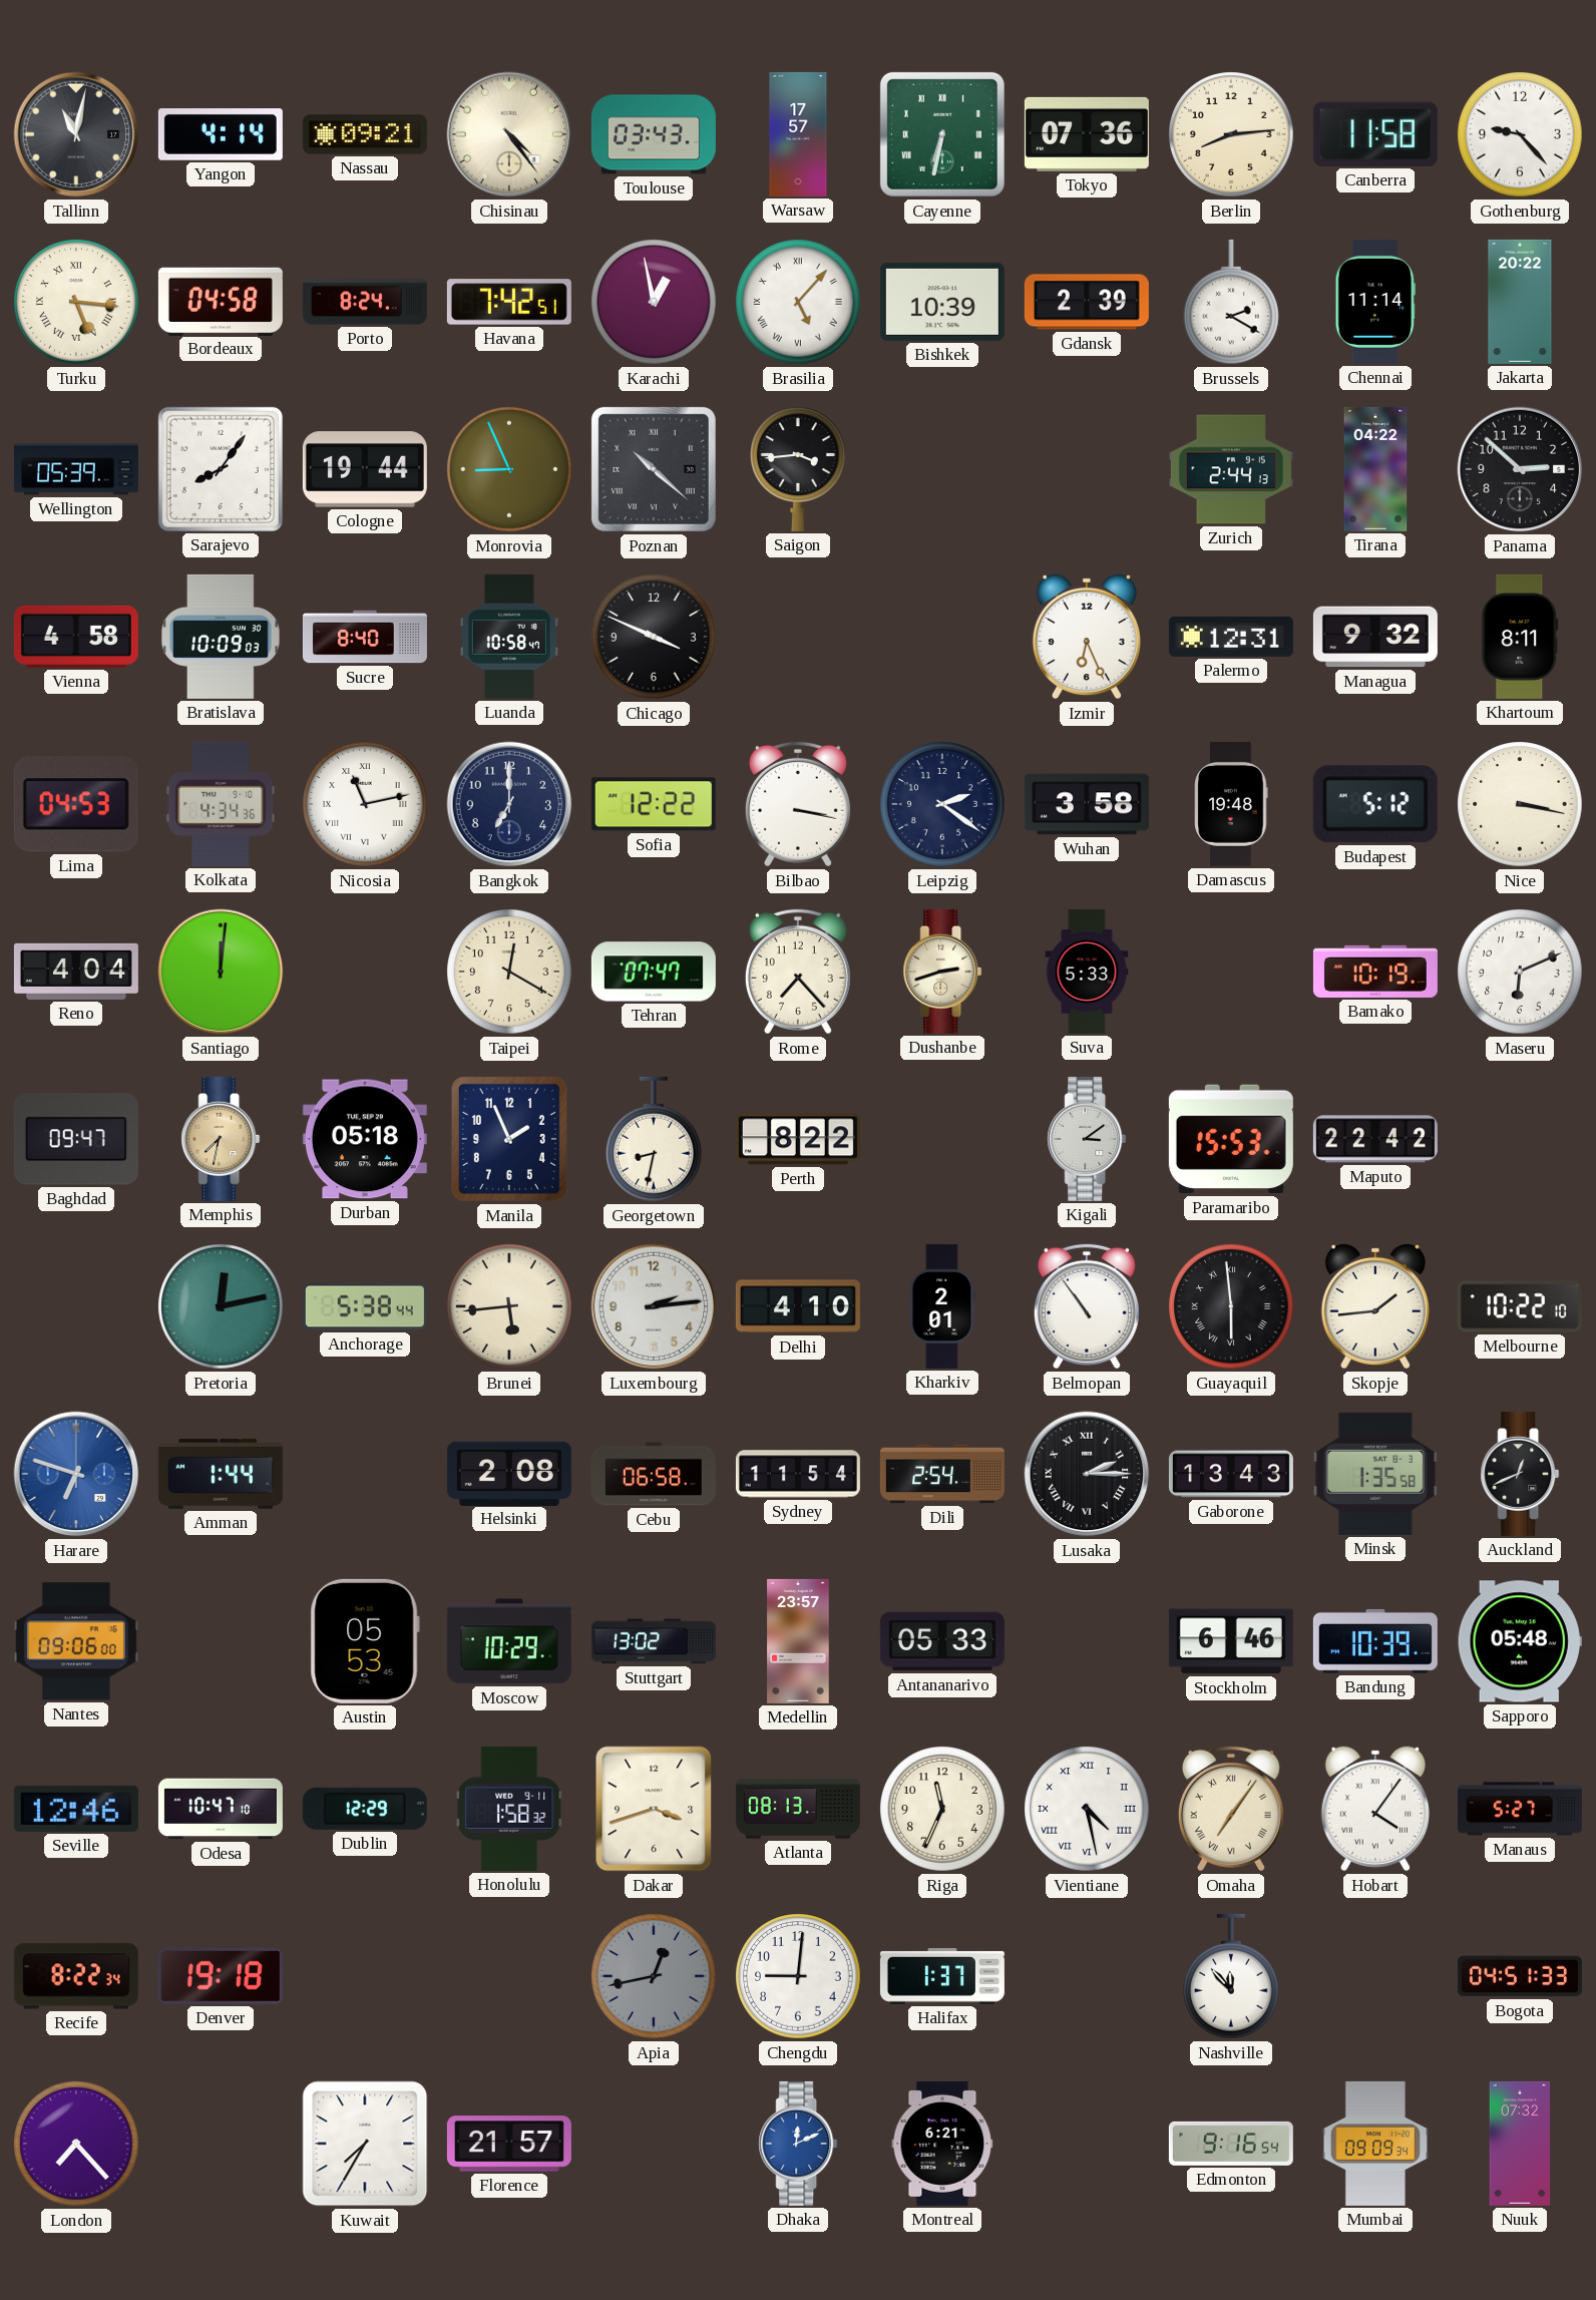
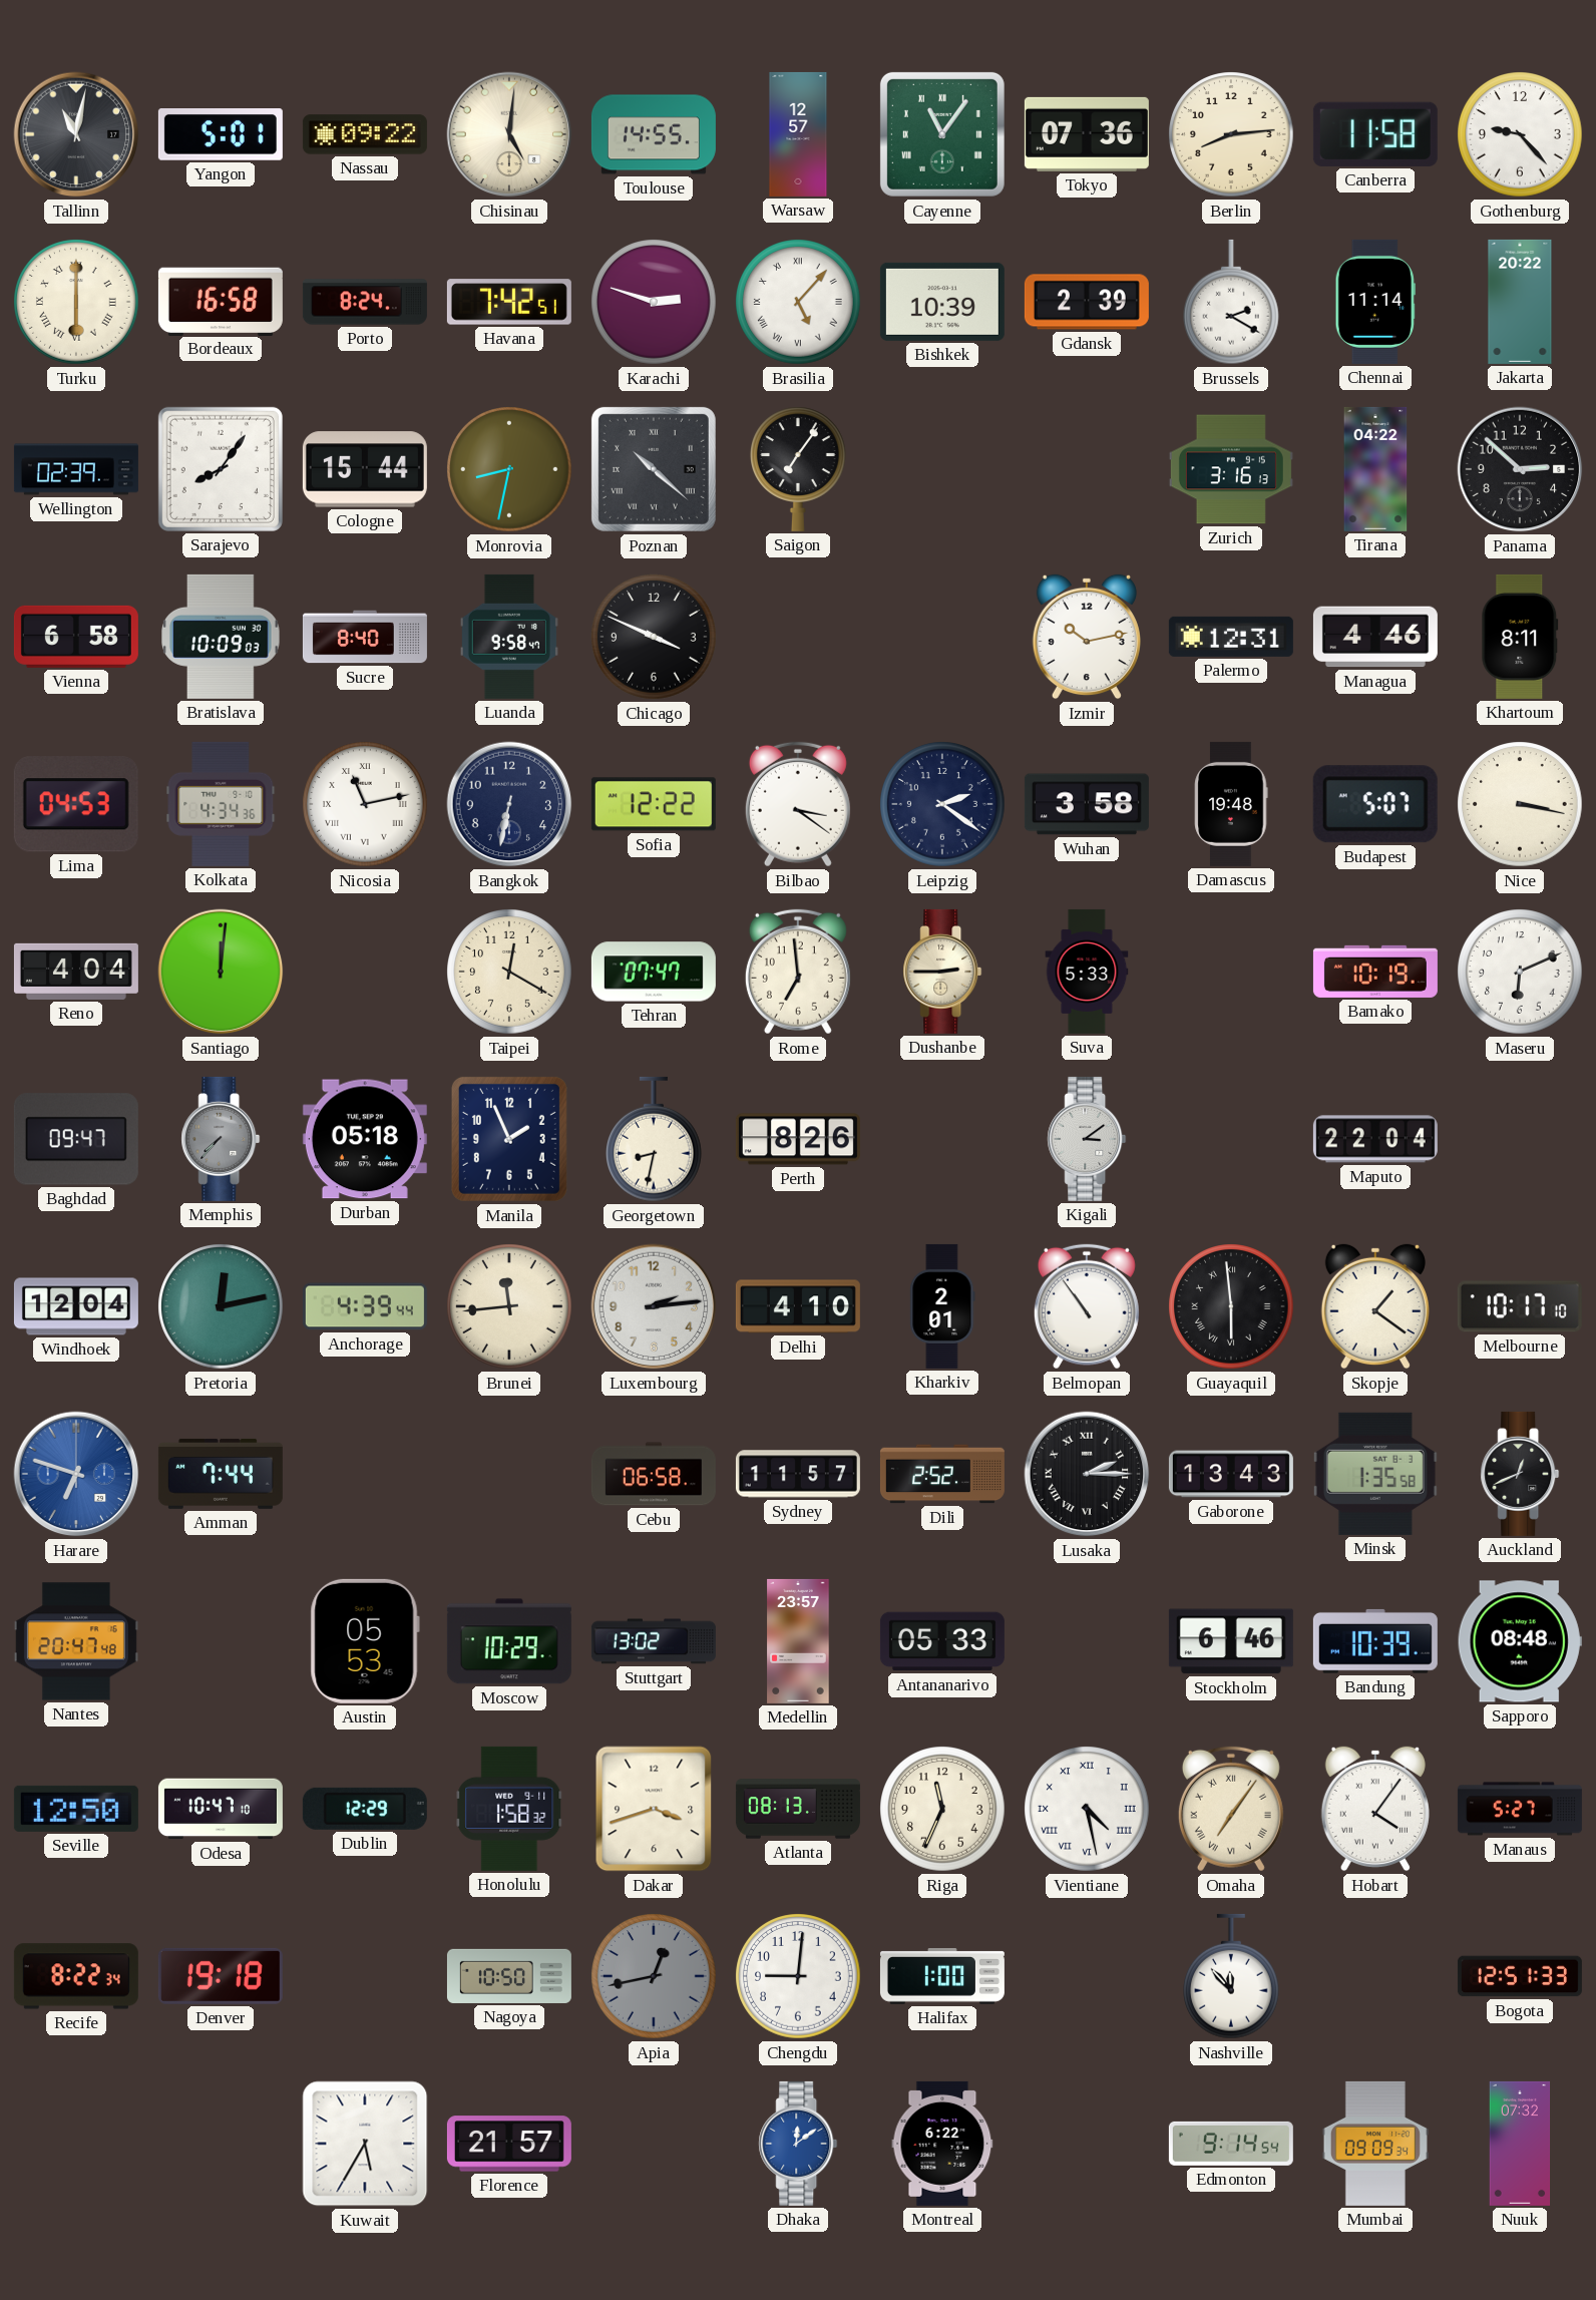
Yangon: 4:14 -> 5:01
Nassau: 09:21 -> 09:22
Chisinau: 4:24 -> 5:01
Toulouse: 03:43 -> 14:55
Warsaw: 17:57 -> 12:57
Cayenne: 6:32 -> 11:06
Turku: 5:16 -> 6:00
Bordeaux: 04:58 -> 16:58
Karachi: 12:58 -> 2:48
Wellington: 05:39 -> 02:39
Cologne: 19:44 -> 15:44
Monrovia: 8:56 -> 8:32
Saigon: 3:44 -> 7:06
Zurich: 2:44 -> 3:16
Vienna: 4:58 -> 6:58
Luanda: 10:58 -> 9:58
Izmir: 6:26 -> 10:13
Managua: 9:32 -> 4:46
Bangkok: 7:00 -> 6:32
Bilbao: 3:17 -> 3:21
Budapest: 5:12 -> 5:07
Rome: 7:23 -> 6:59
Dushanbe: 2:42 -> 2:45
Memphis: 7:32 -> 7:37
Memphis dial: champagne -> grey
Perth: 8:22 -> 8:26
Paramaribo: 15:53 -> none
Maputo: 22:42 -> 22:04
Windhoek: none -> 12:04
Anchorage: 5:38 -> 4:39
Brunei: 5:44 -> 11:44
Skopje: 1:44 -> 1:21
Melbourne: 10:22 -> 10:17
Amman: 1:44 -> 7:44
Helsinki: 2:08 -> none
Sydney: 11:54 -> 11:57
Dili: 2:54 -> 2:52
Nantes: 09:06 -> 20:47
Sapporo: 05:48 -> 08:48
Seville: 12:46 -> 12:50
Nagoya: none -> 10:50
Halifax: 1:37 -> 1:00
Bogota: 04:51 -> 12:51
London: 7:23 -> none
Kuwait: 7:35 -> 5:35
Dhaka: 12:11 -> 12:09
Montreal: 6:21 -> 6:22
Edmonton: 9:16 -> 9:14
